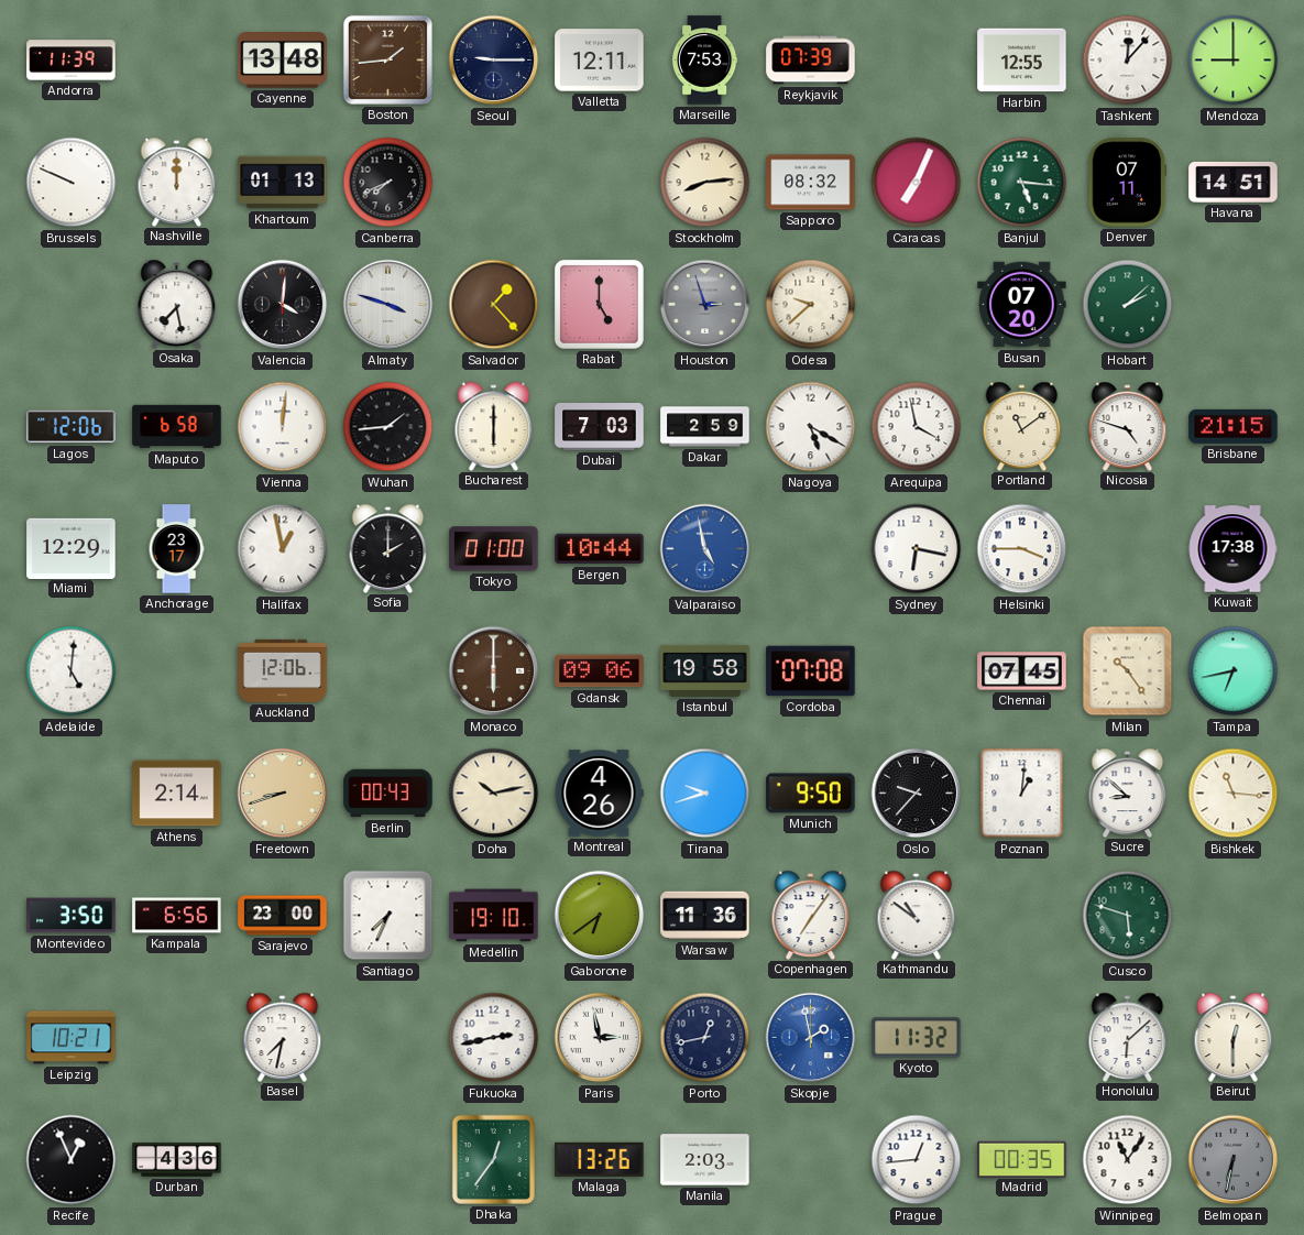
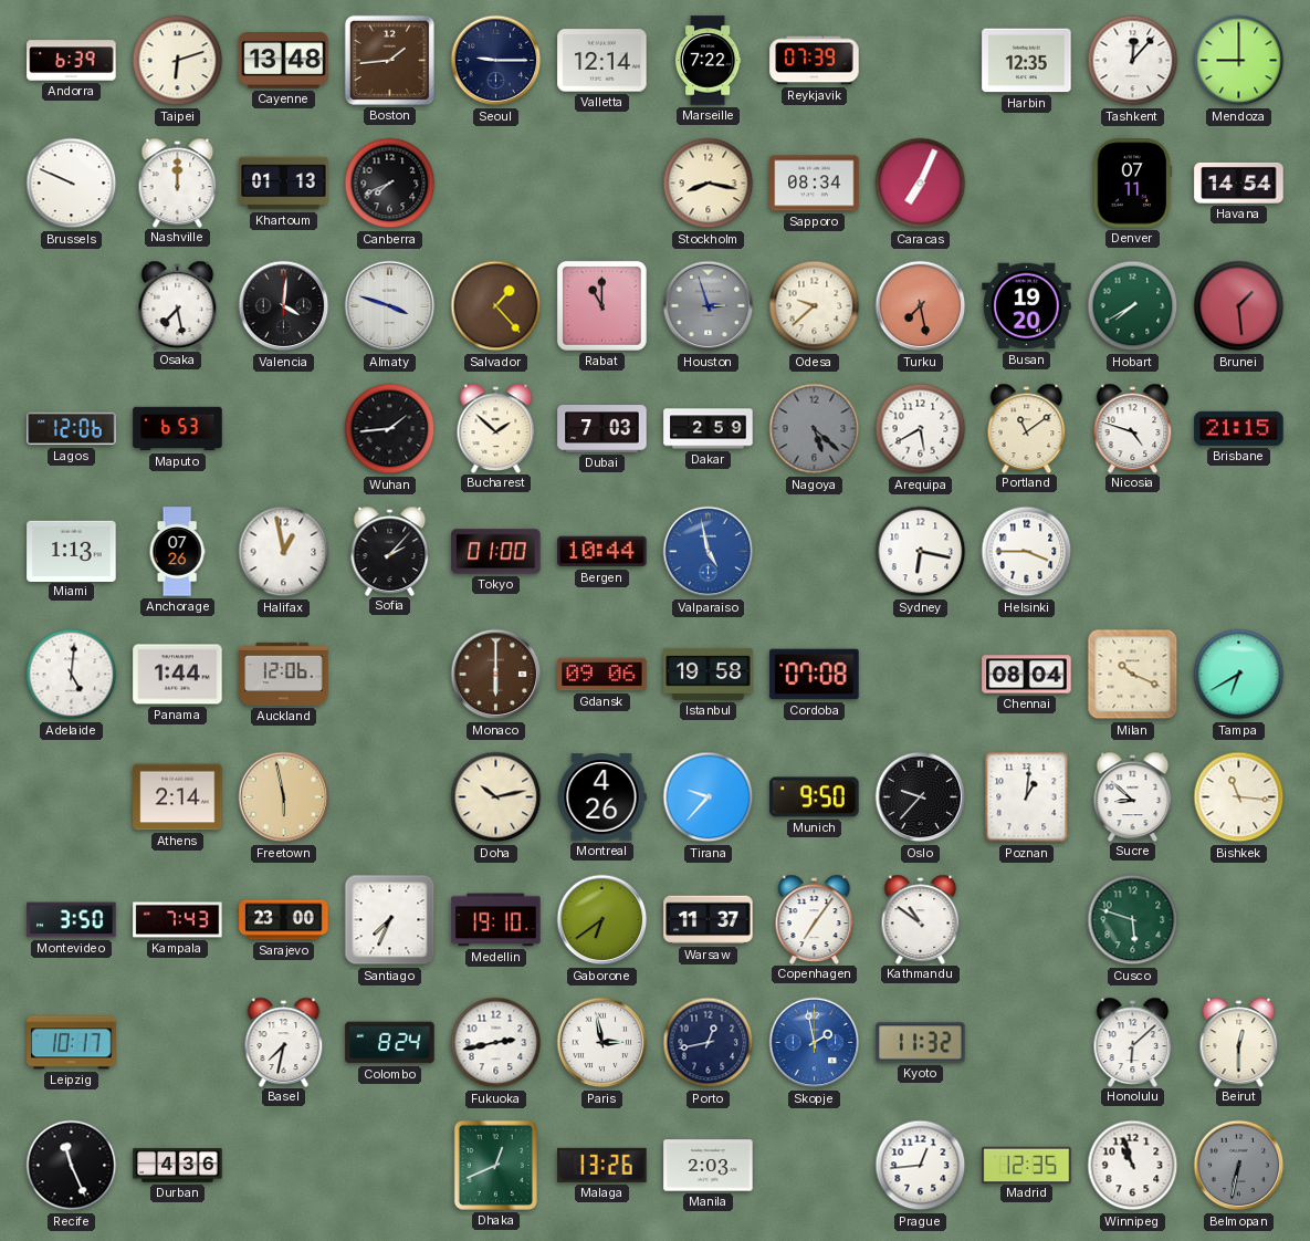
Andorra: 11:39 -> 6:39
Taipei: none -> 6:12
Valletta: 12:11 -> 12:14
Marseille: 7:53 -> 7:22
Harbin: 12:55 -> 12:35
Stockholm: 8:14 -> 8:17
Sapporo: 08:32 -> 08:34
Banjul: 5:16 -> none
Havana: 14:51 -> 14:54
Rabat: 5:00 -> 11:00
Turku: none -> 7:28
Busan: 07:20 -> 19:20
Hobart: 2:08 -> 7:40
Brunei: none -> 1:29
Maputo: 6:58 -> 6:53
Vienna: 12:01 -> none
Bucharest: 6:00 -> 1:52
Nagoya: 5:20 -> 5:22
Nagoya dial: white -> grey
Arequipa: 3:58 -> 5:40
Miami: 12:29 -> 1:13
Anchorage: 23:17 -> 07:26
Sofia: 2:00 -> 2:07
Kuwait: 17:38 -> none
Panama: none -> 1:44
Chennai: 07:45 -> 08:04
Milan: 10:24 -> 10:19
Tampa: 6:43 -> 6:40
Freetown: 8:42 -> 5:58
Berlin: 00:43 -> none
Tirana: 9:42 -> 9:37
Kampala: 6:56 -> 7:43
Warsaw: 11:36 -> 11:37
Leipzig: 10:21 -> 10:17
Colombo: none -> 8:24
Recife: 12:56 -> 11:26
Dhaka: 12:36 -> 12:41
Madrid: 00:35 -> 12:35
Winnipeg: 11:06 -> 10:57
